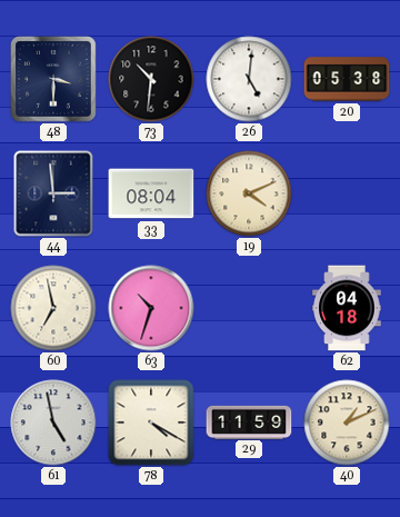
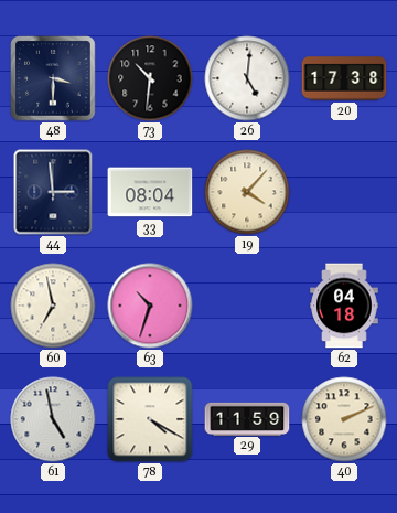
20: 05:38 -> 17:38
19: 4:11 -> 4:07
40: 1:11 -> 2:11
